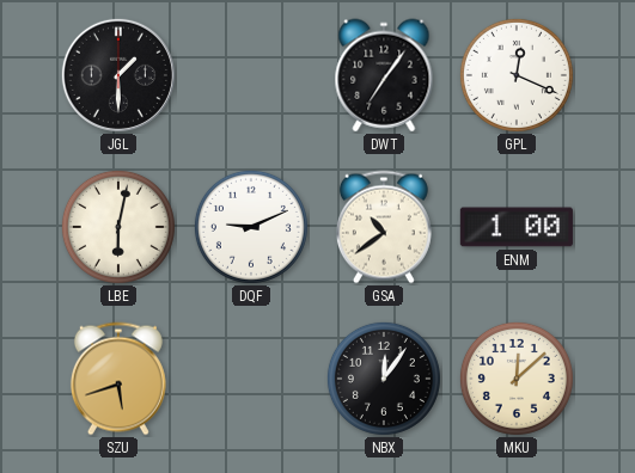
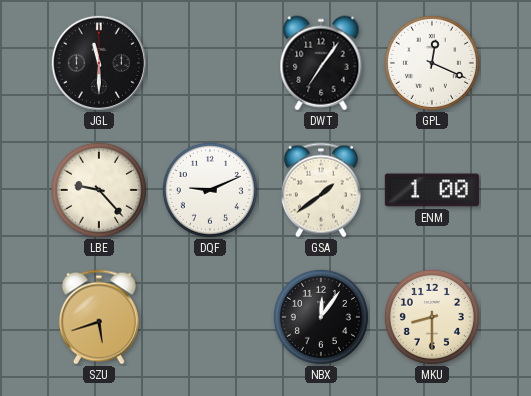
JGL: 1:30 -> 11:30
LBE: 6:02 -> 9:23
GSA: 10:39 -> 1:39
MKU: 12:08 -> 8:30
